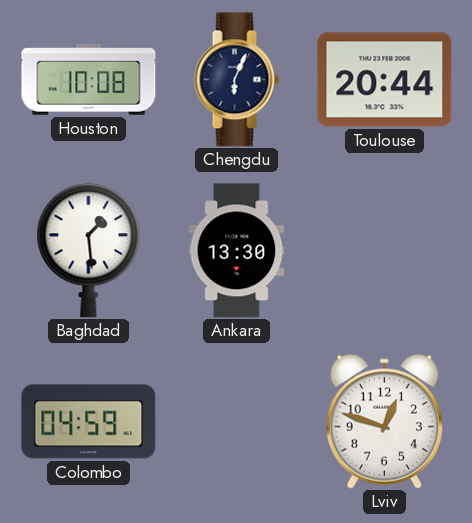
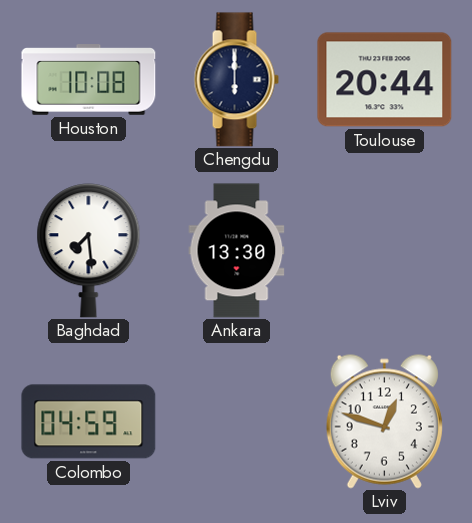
Chengdu: 6:04 -> 6:00
Baghdad: 1:29 -> 7:29
